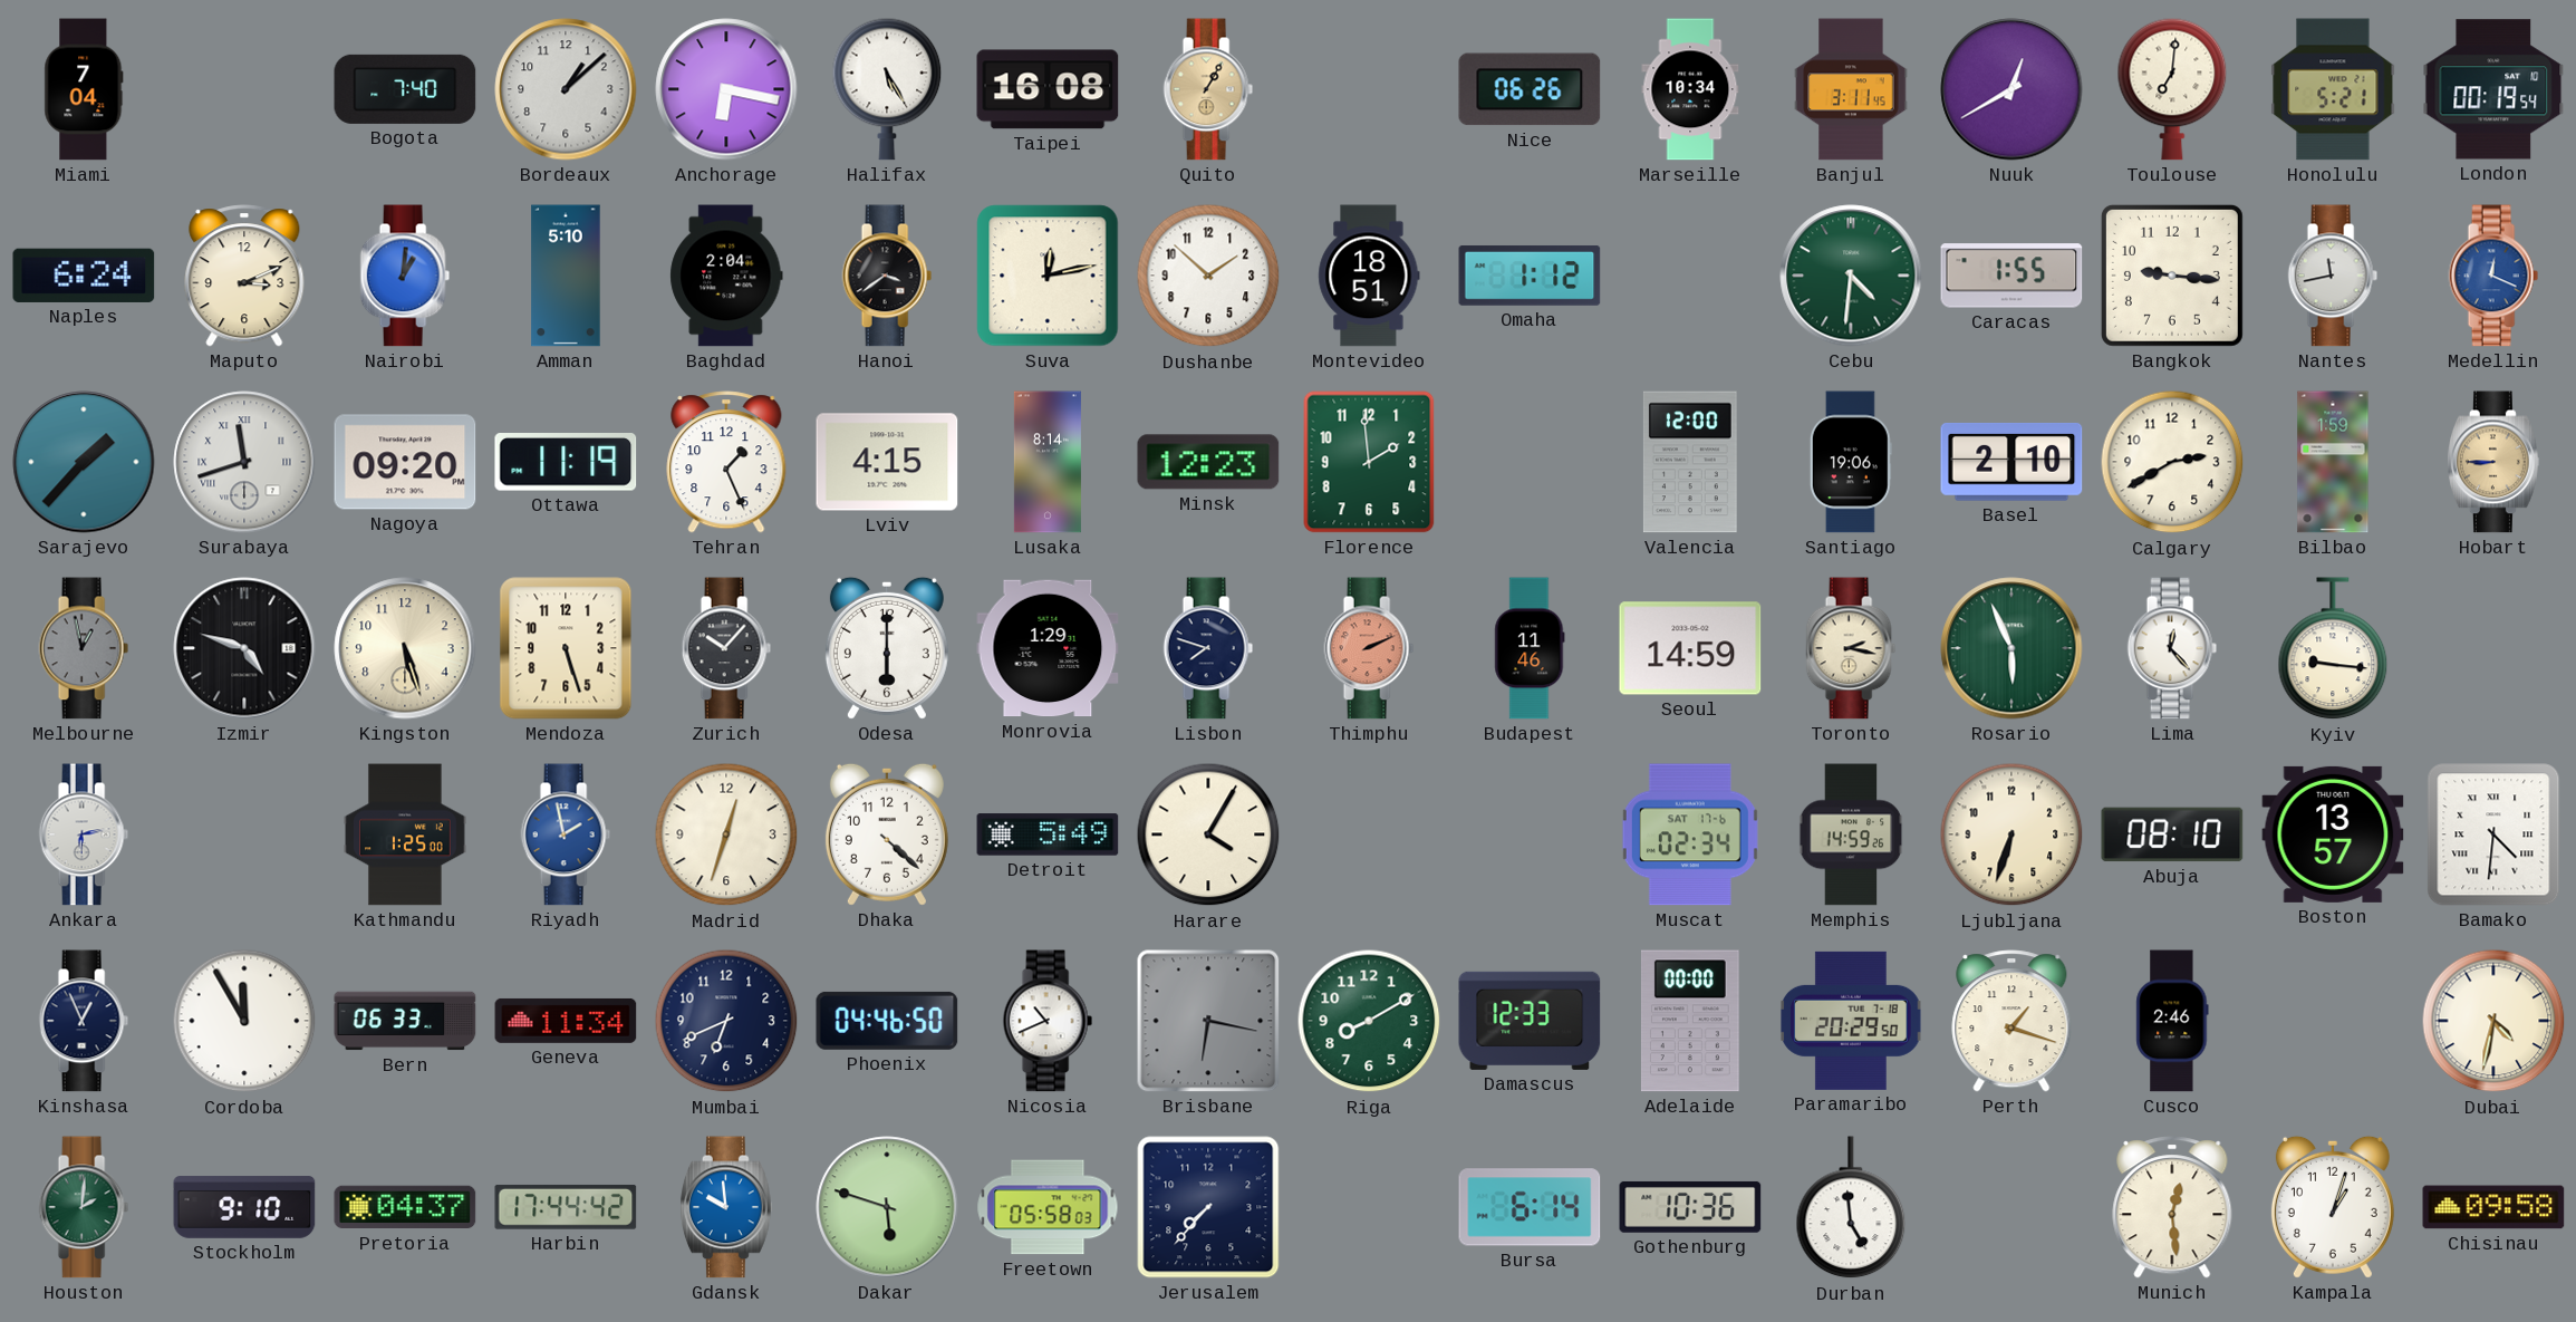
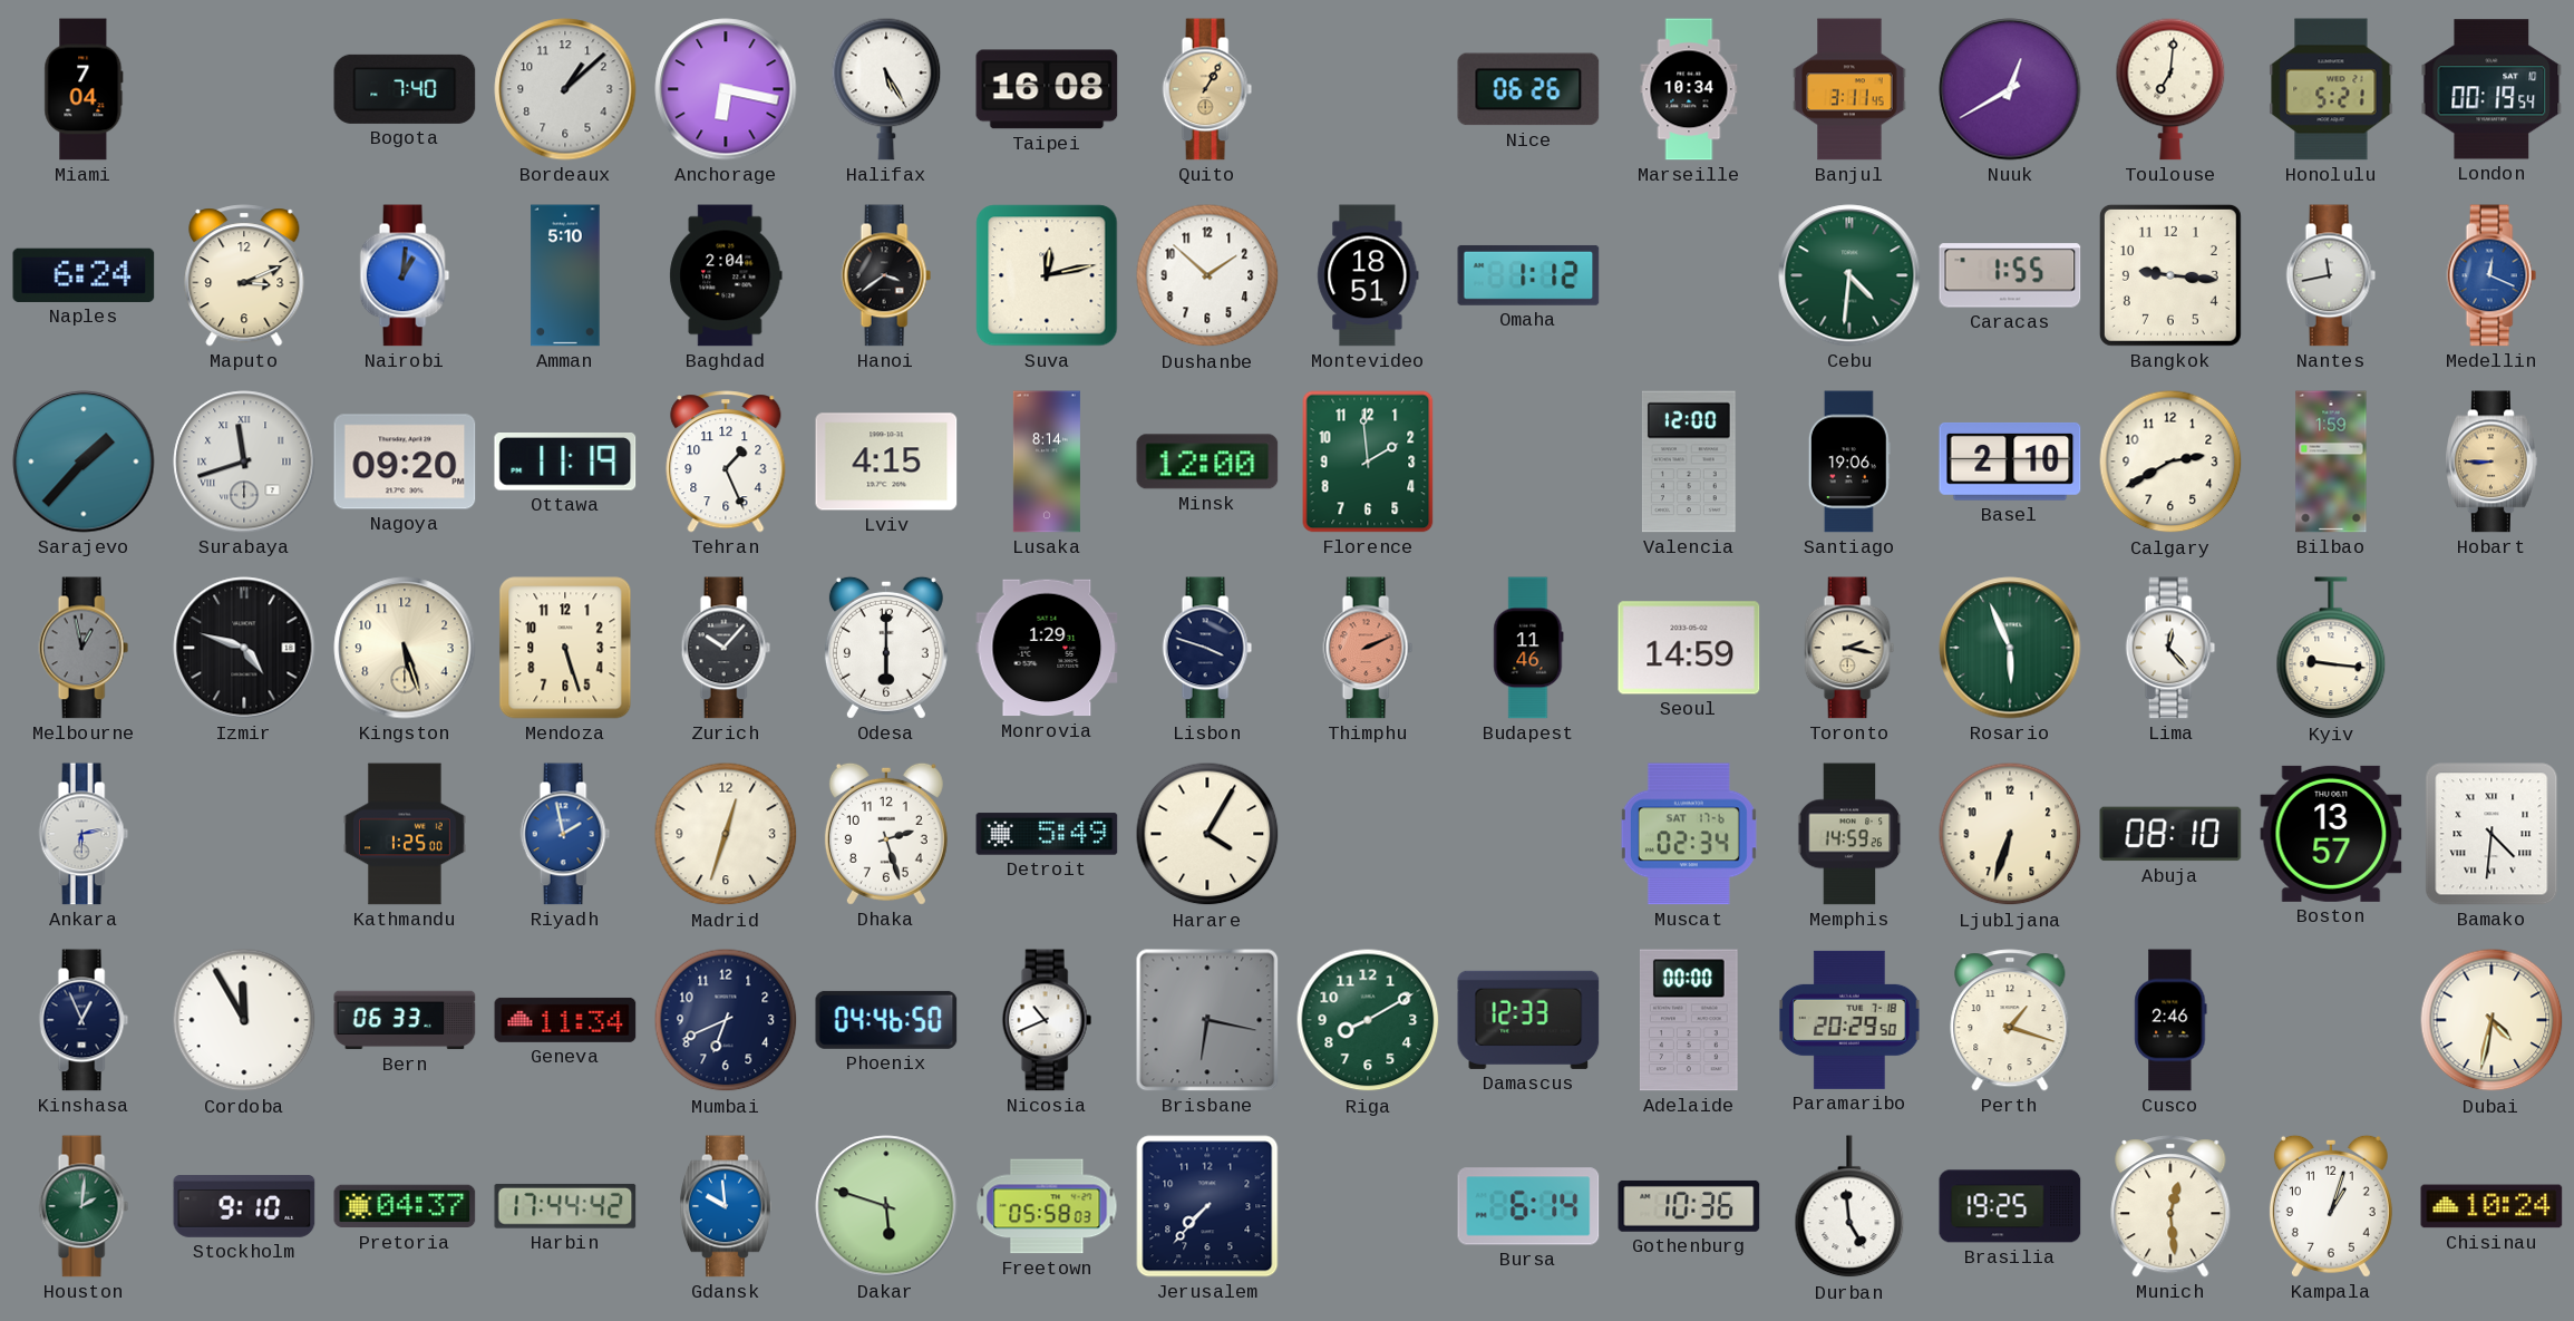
Minsk: 12:23 -> 12:00
Lisbon: 7:48 -> 3:48
Dhaka: 4:22 -> 2:27
Brasilia: none -> 19:25
Chisinau: 09:58 -> 10:24
